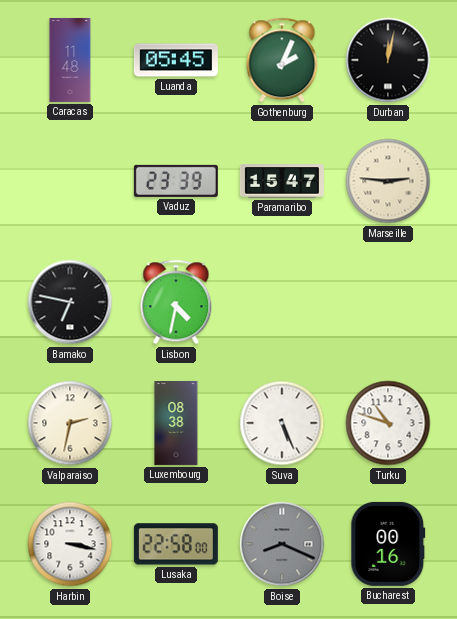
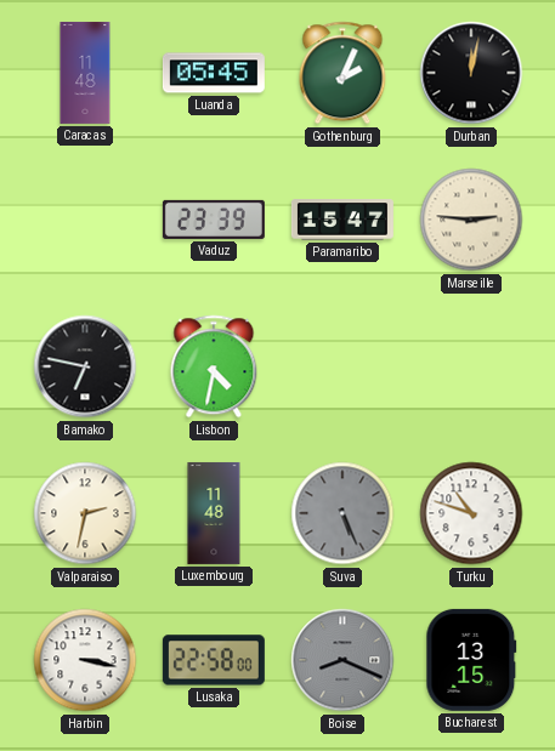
Luxembourg: 08:38 -> 11:48
Suva dial: white -> grey
Bucharest: 00:16 -> 13:15
